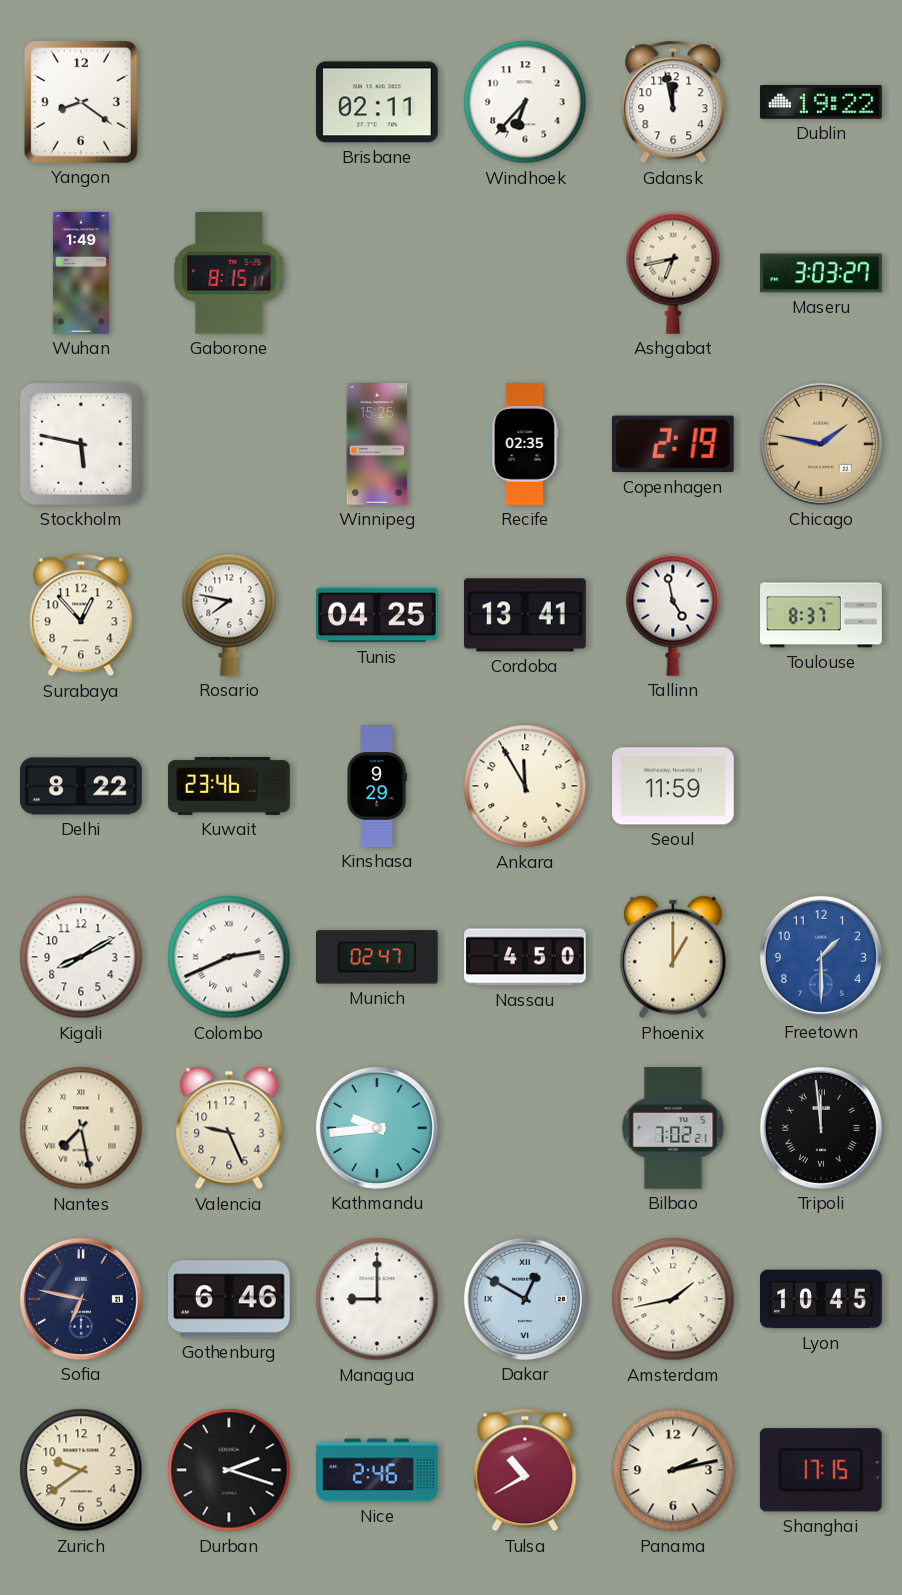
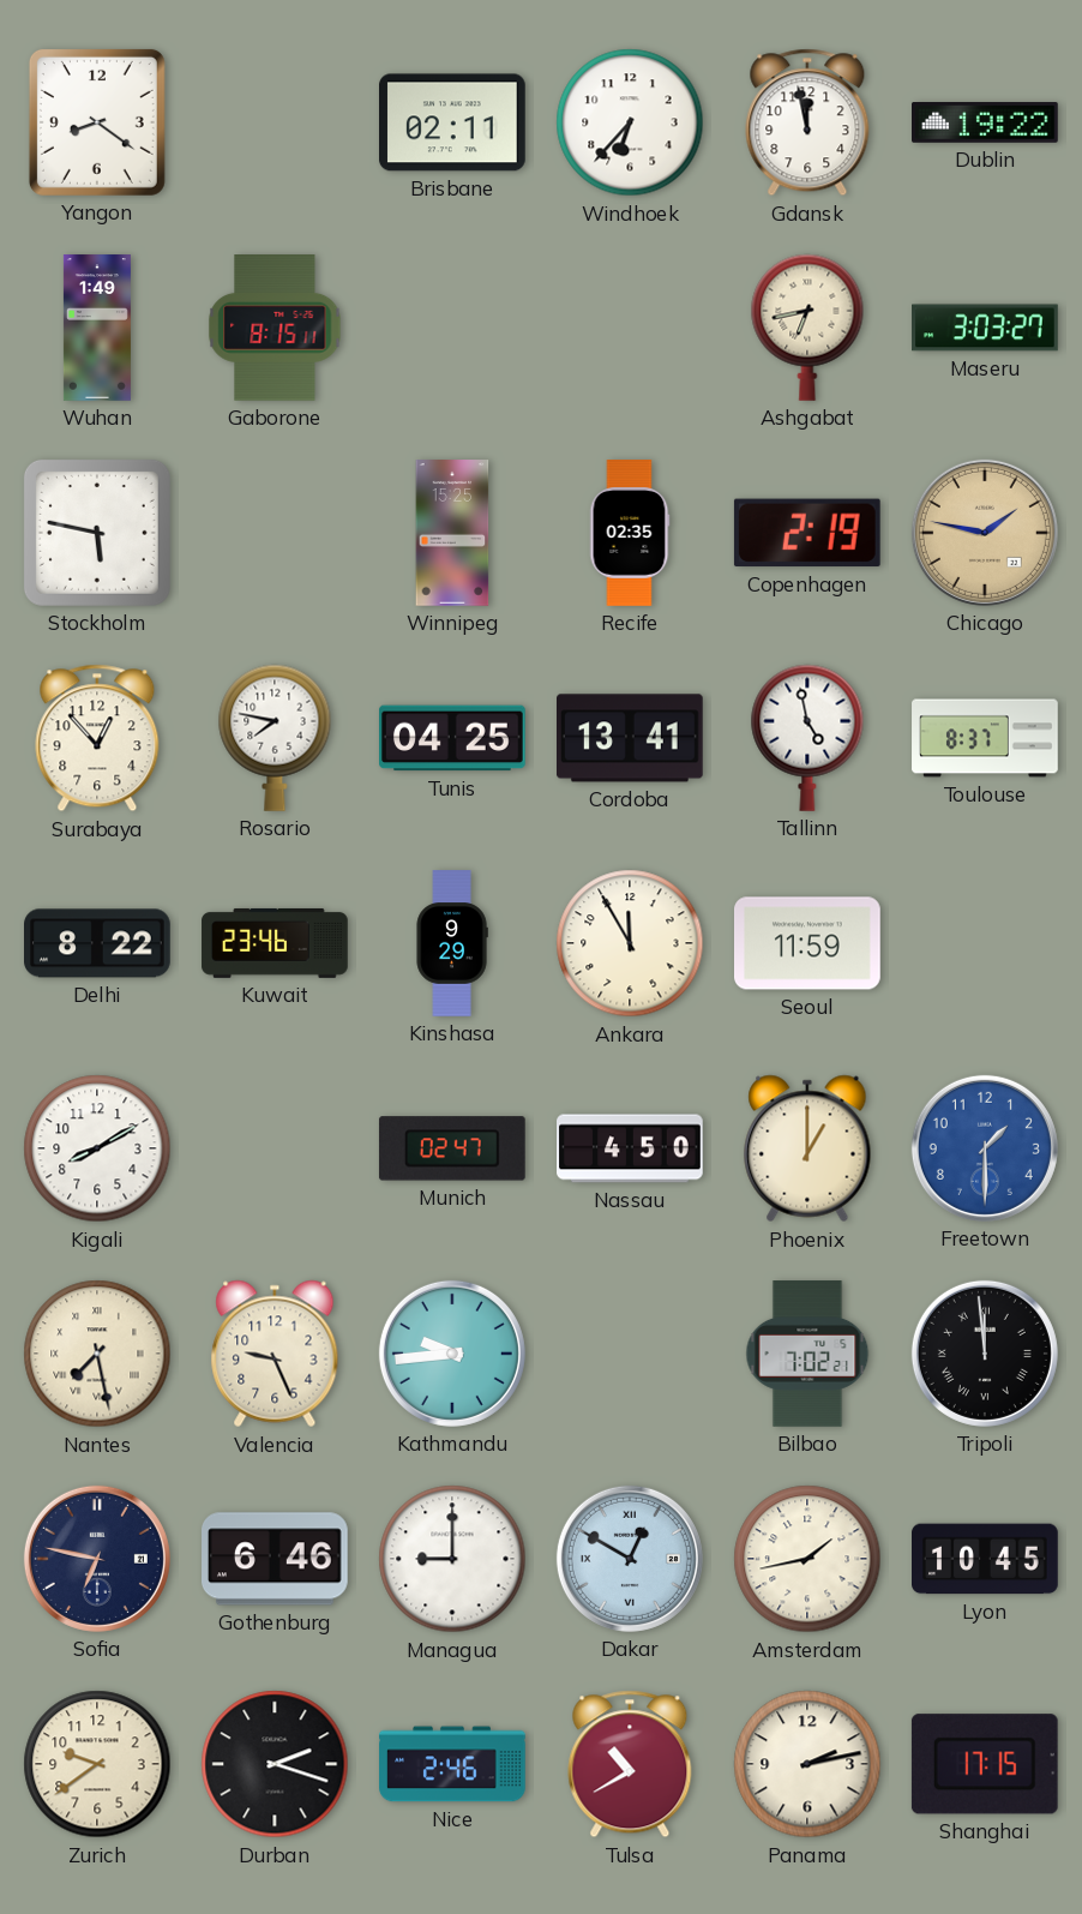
Colombo: 2:41 -> none
